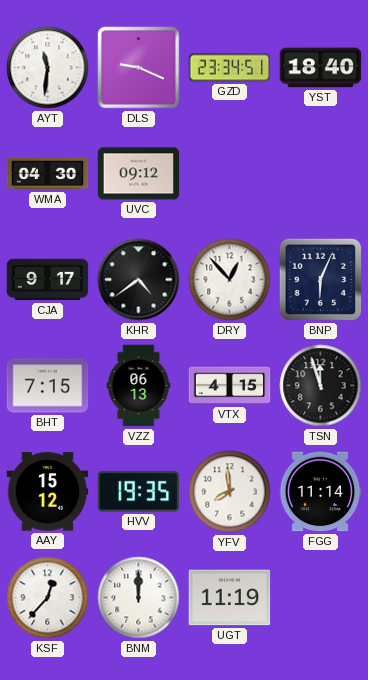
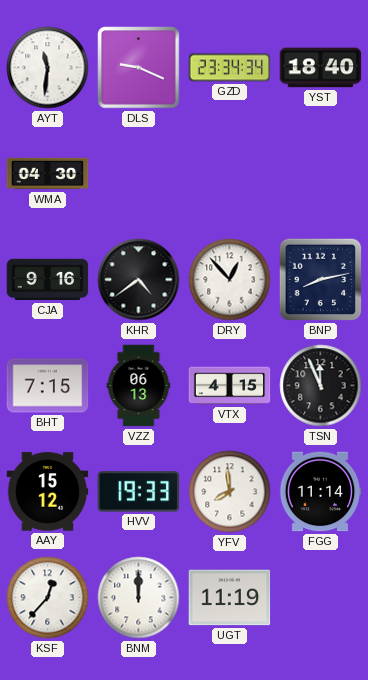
GZD: 23:34:51 -> 23:34:34
UVC: 09:12 -> none
CJA: 9:17 -> 9:16
BNP: 6:04 -> 8:13
TSN: 11:57 -> 11:56
HVV: 19:35 -> 19:33
